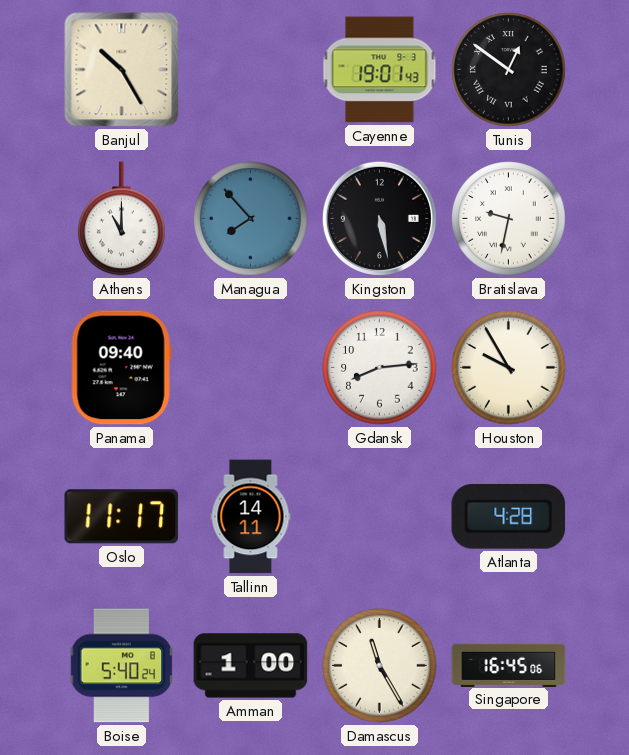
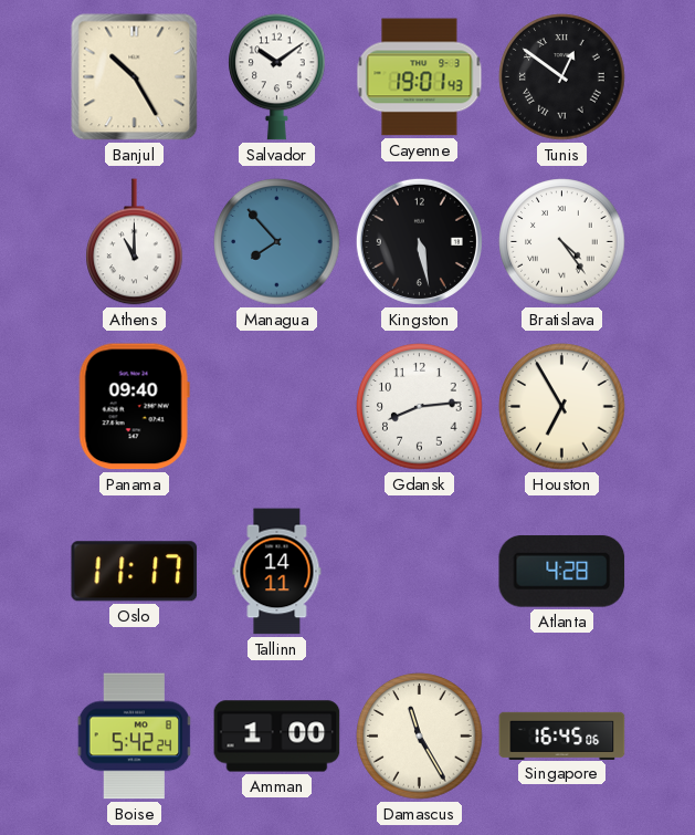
Salvador: none -> 10:09
Bratislava: 9:32 -> 4:24
Houston: 9:55 -> 6:55
Boise: 5:40 -> 5:42
